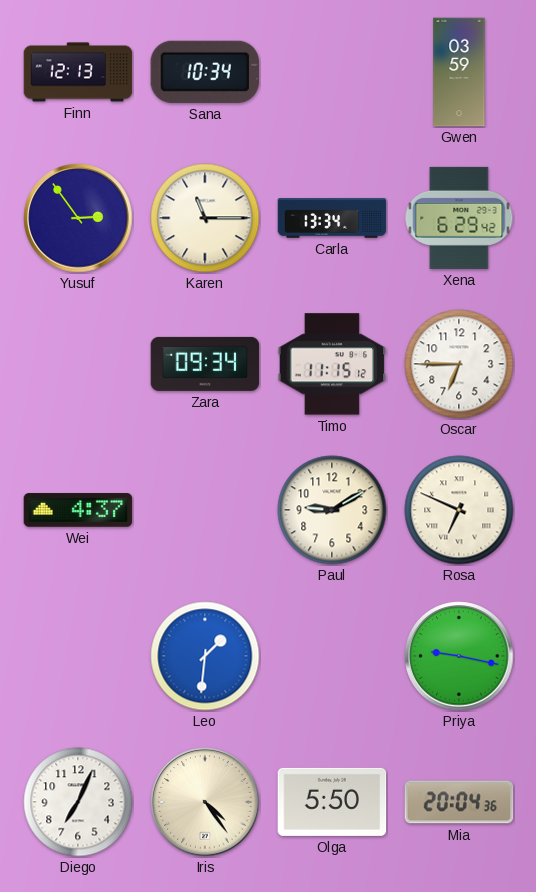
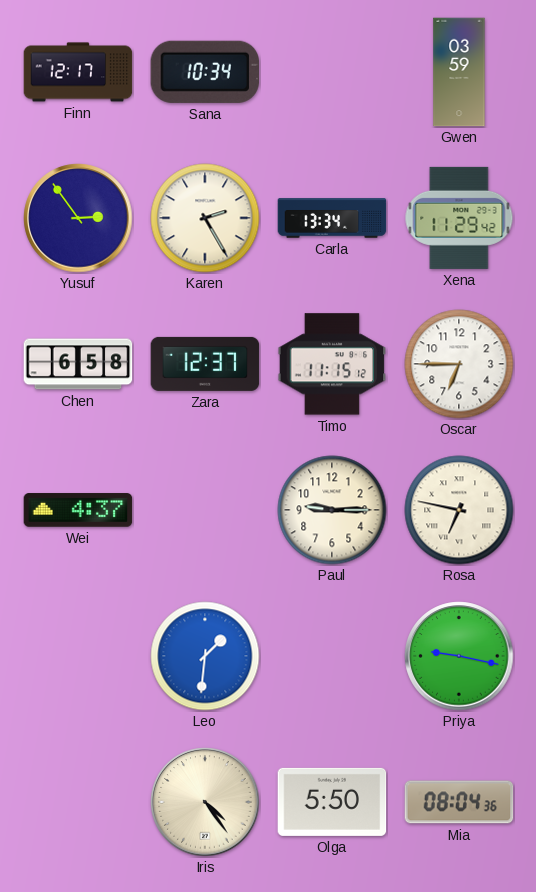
Finn: 12:13 -> 12:17
Karen: 11:15 -> 2:25
Xena: 6:29 -> 11:29
Chen: none -> 6:58
Zara: 09:34 -> 12:37
Paul: 9:10 -> 9:15
Rosa: 6:49 -> 6:47
Diego: 7:04 -> none
Mia: 20:04 -> 08:04
